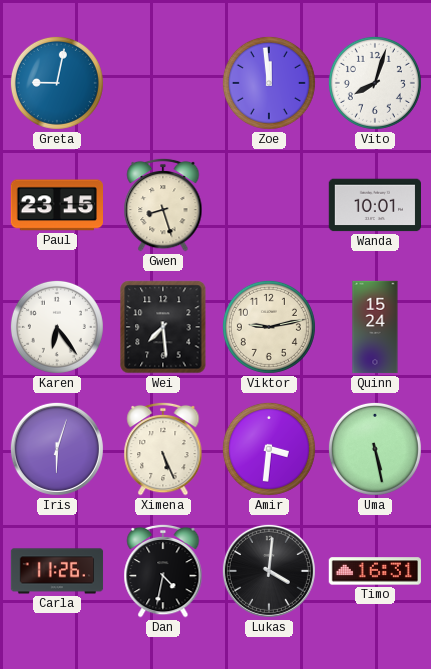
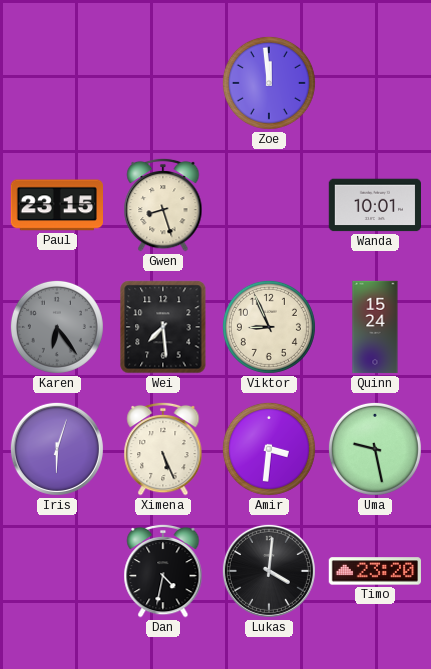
Greta: 9:02 -> none
Vito: 8:03 -> none
Karen dial: white -> grey
Viktor: 9:13 -> 8:56
Uma: 5:28 -> 9:28
Carla: 11:26 -> none
Timo: 16:31 -> 23:20
